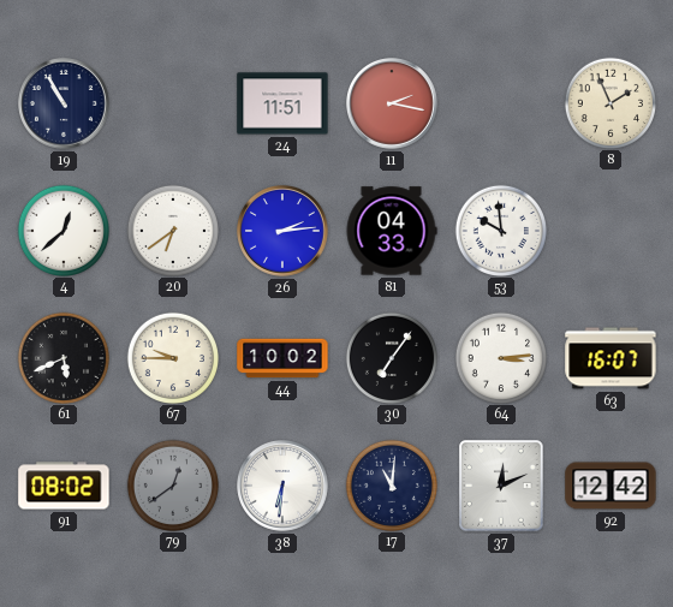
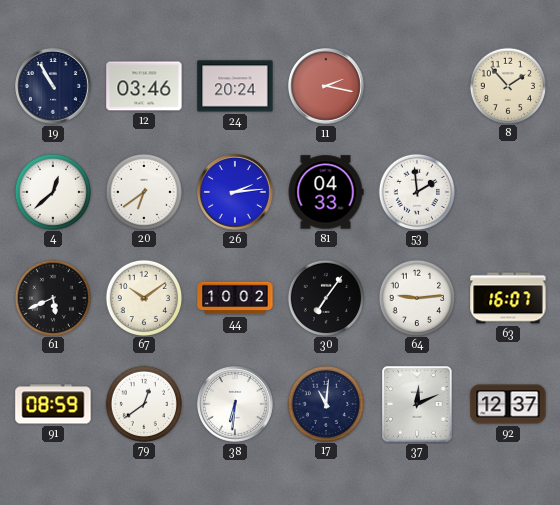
12: none -> 03:46
24: 11:51 -> 20:24
8: 1:56 -> 1:53
53: 9:59 -> 1:59
67: 9:45 -> 10:09
64: 3:14 -> 9:14
91: 08:02 -> 08:59
79 dial: grey -> white
92: 12:42 -> 12:37
